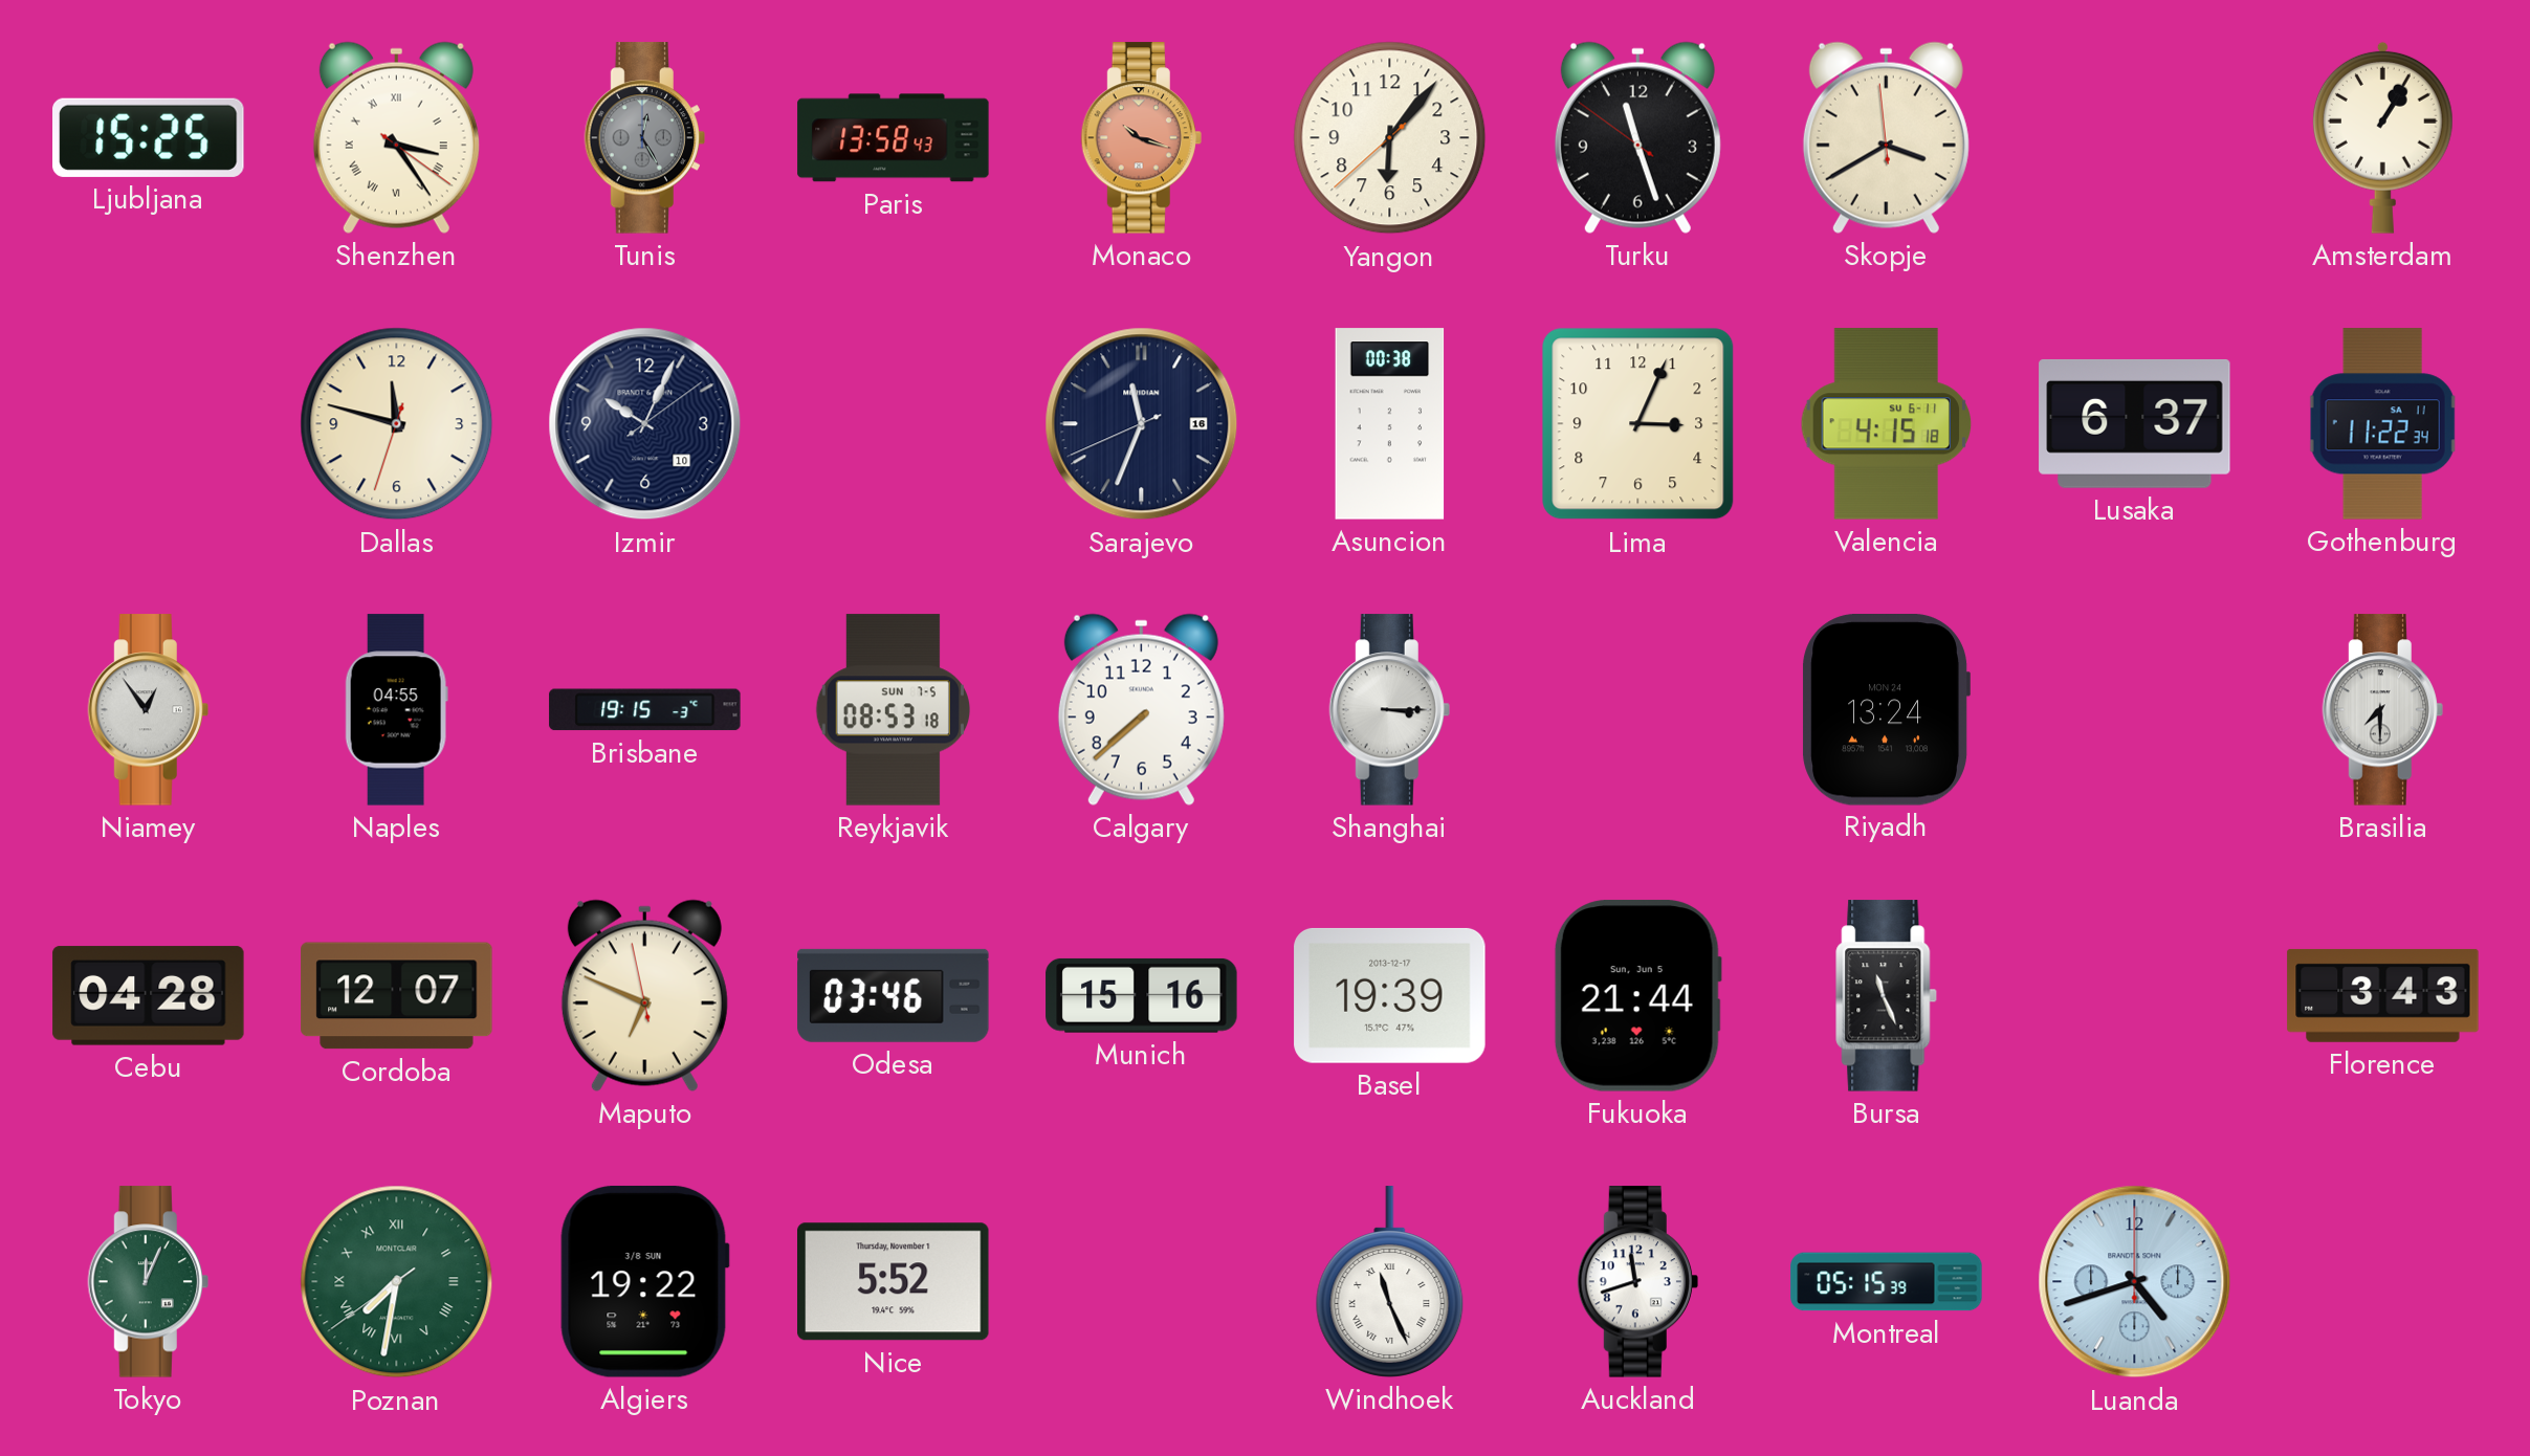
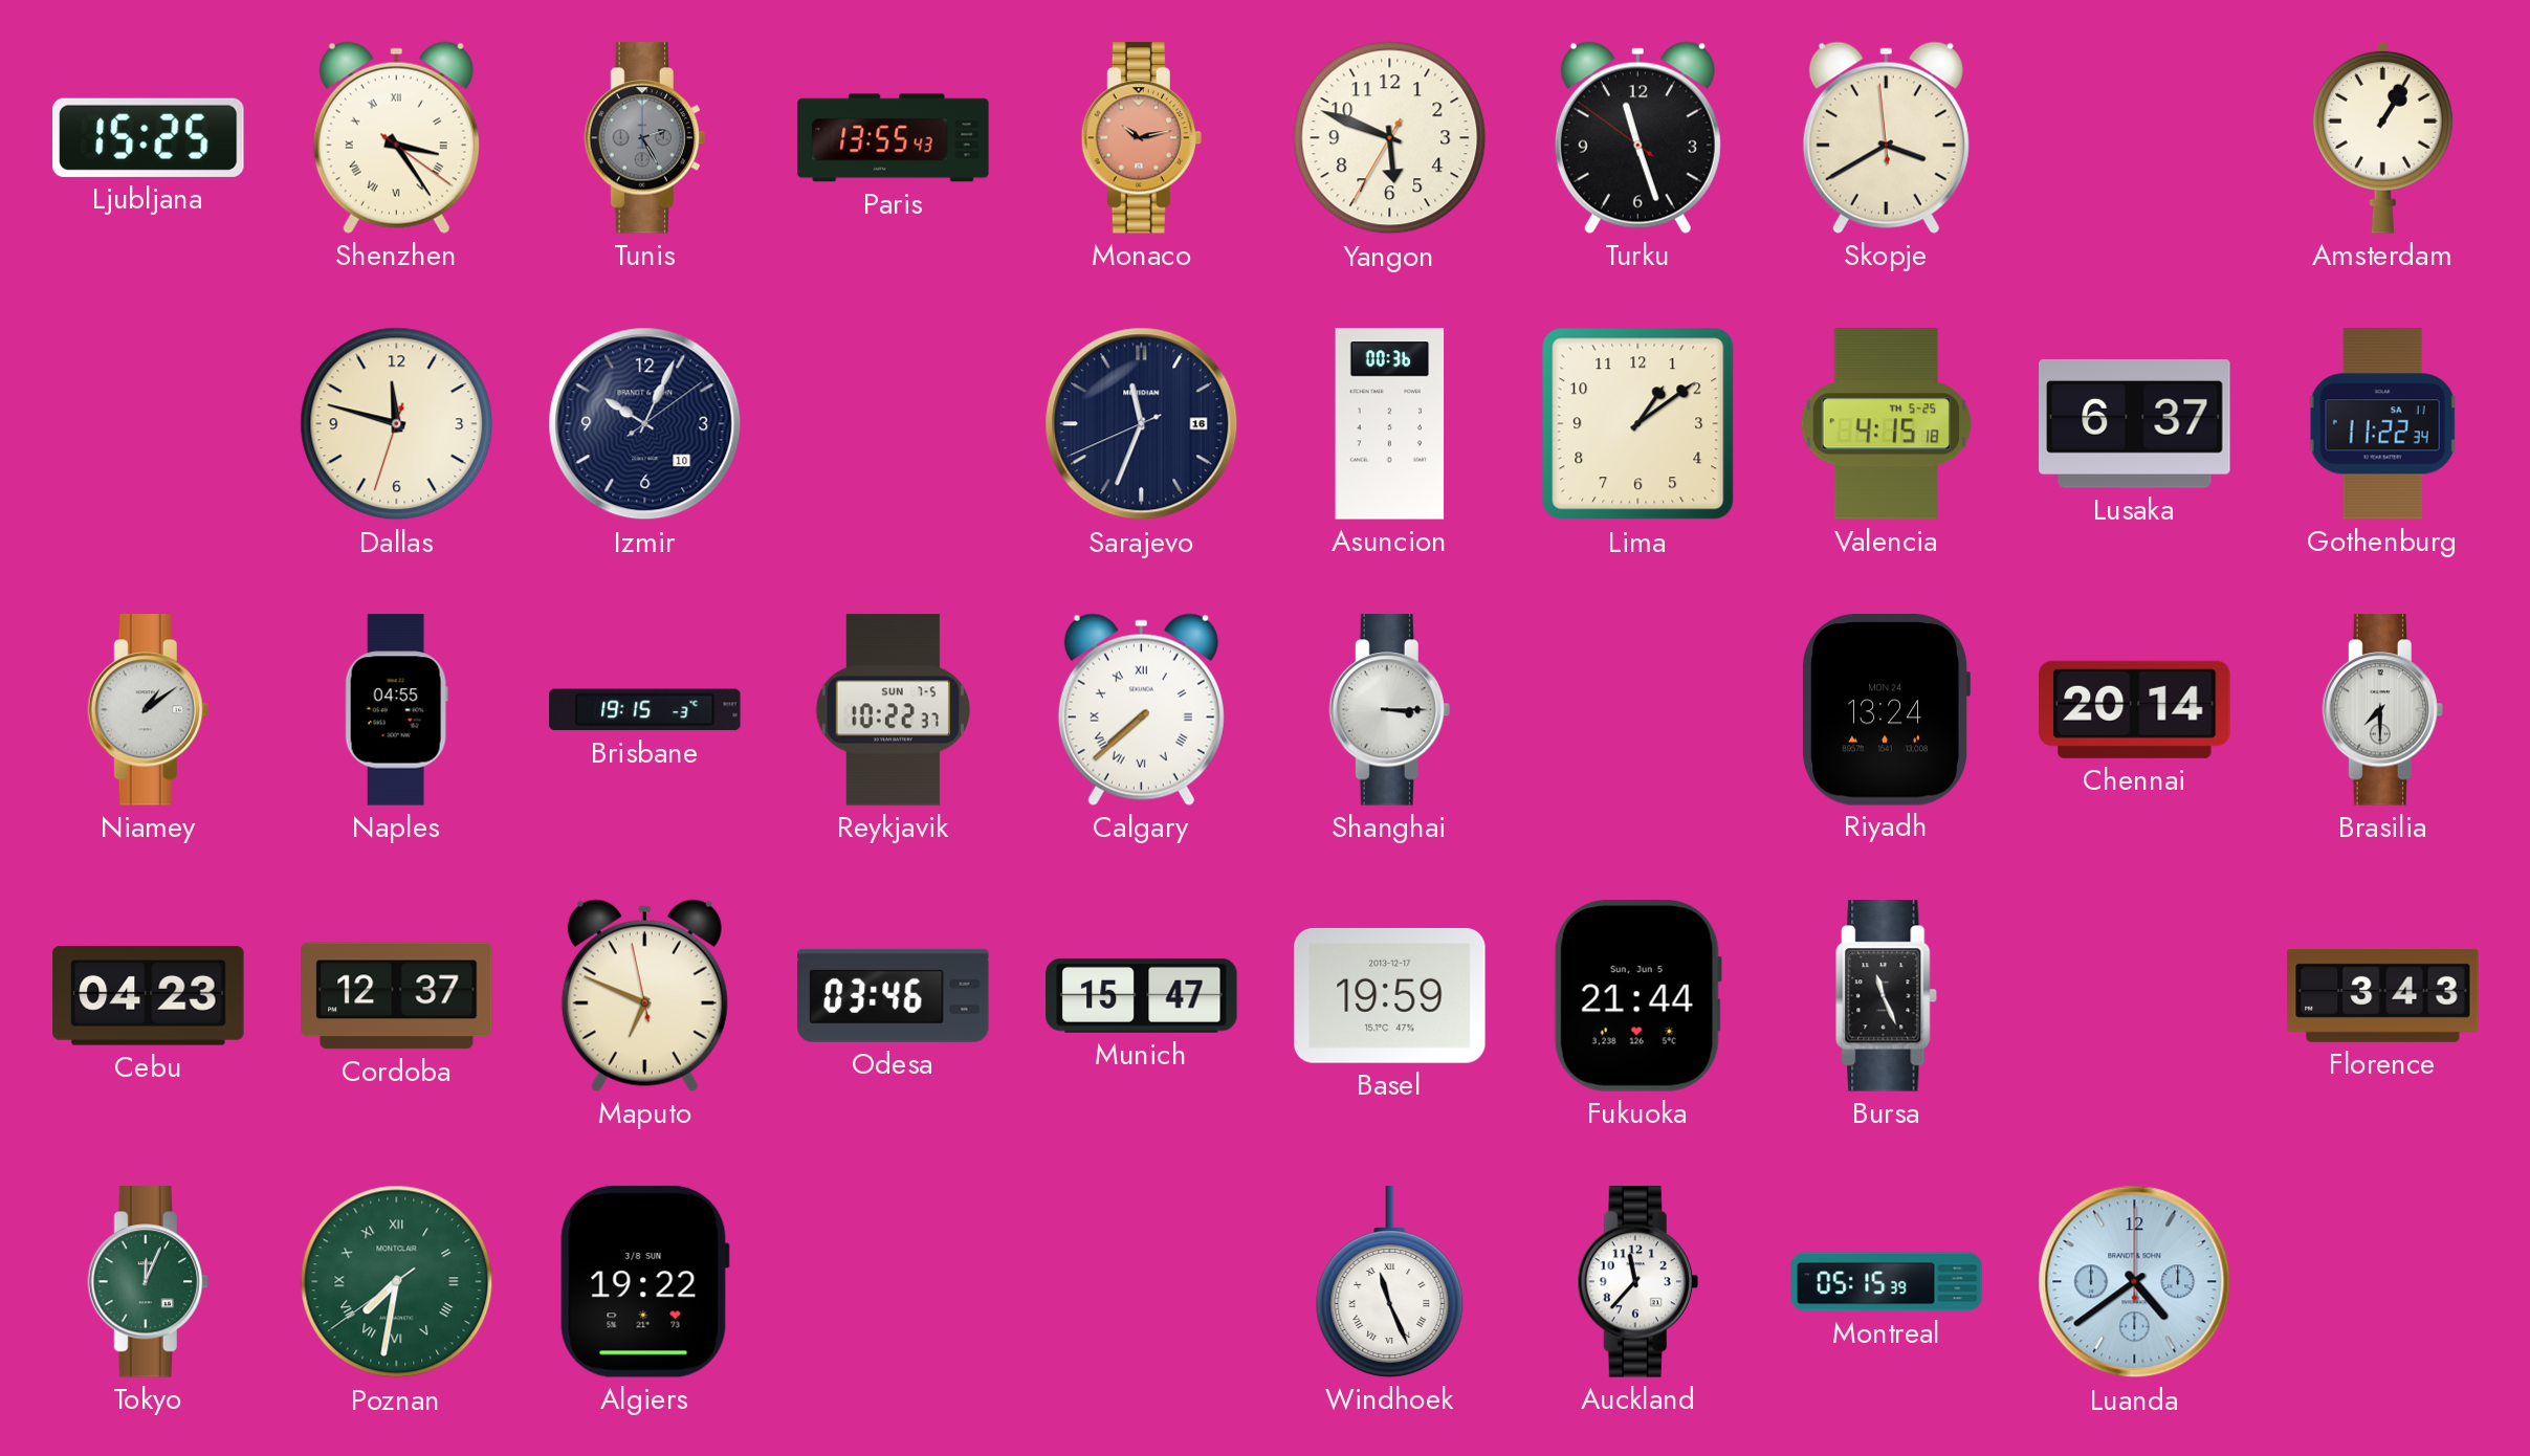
Tunis: 12:25 -> 2:25
Paris: 13:58 -> 13:55
Monaco: 10:18 -> 10:13
Yangon: 6:06 -> 5:48
Asuncion: 00:38 -> 00:36
Lima: 3:04 -> 1:09
Valencia date: SU 6-11 -> TH 5-25
Niamey: 12:54 -> 1:09
Reykjavik: 08:53 -> 10:22
Calgary numerals: Arabic -> Roman
Chennai: none -> 20:14
Cebu: 04:28 -> 04:23
Cordoba: 12:07 -> 12:37
Munich: 15:16 -> 15:47
Basel: 19:39 -> 19:59
Nice: 5:52 -> none
Auckland: 11:42 -> 11:37
Luanda: 4:42 -> 4:39
